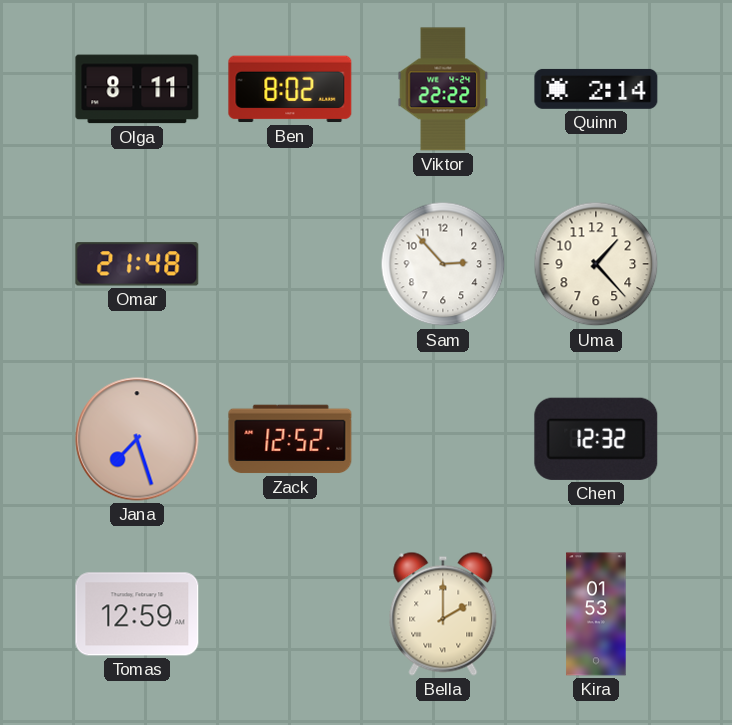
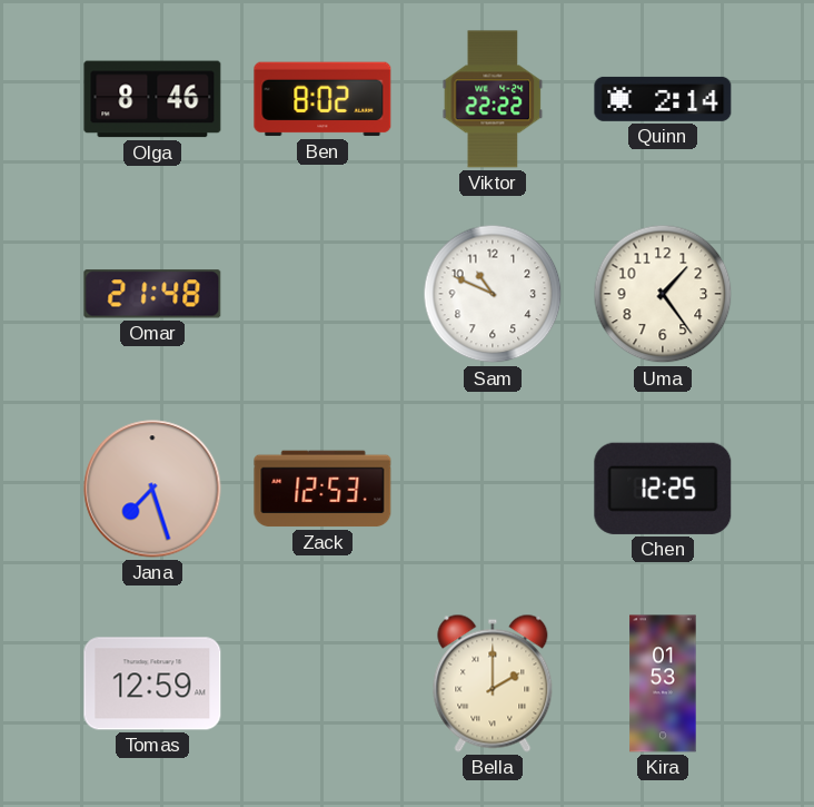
Olga: 8:11 -> 8:46
Sam: 2:53 -> 10:49
Uma: 1:23 -> 1:24
Zack: 12:52 -> 12:53
Chen: 12:32 -> 12:25
